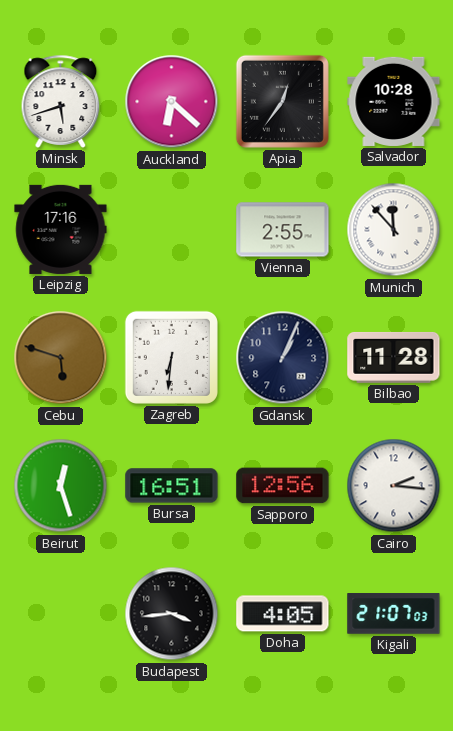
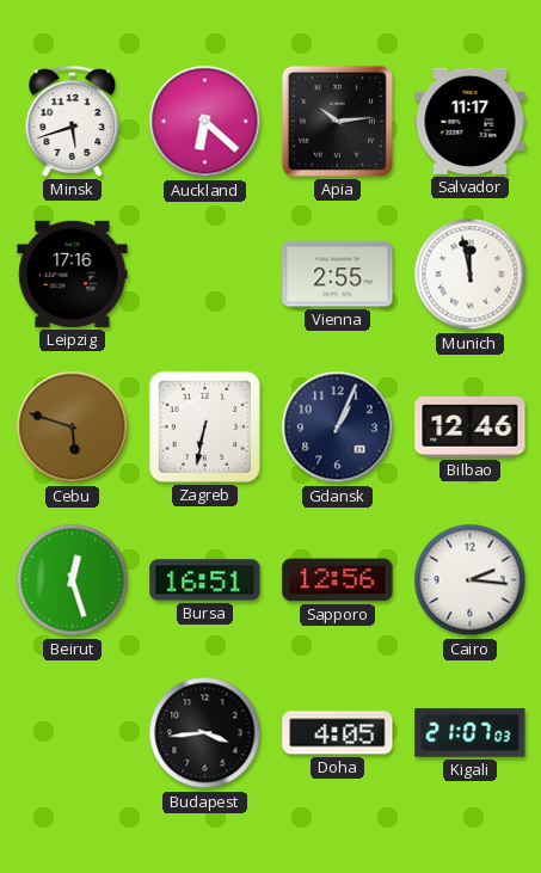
Apia: 12:36 -> 10:14
Salvador: 10:28 -> 11:17
Munich: 11:53 -> 11:58
Zagreb: 6:31 -> 6:32
Bilbao: 11:28 -> 12:46
